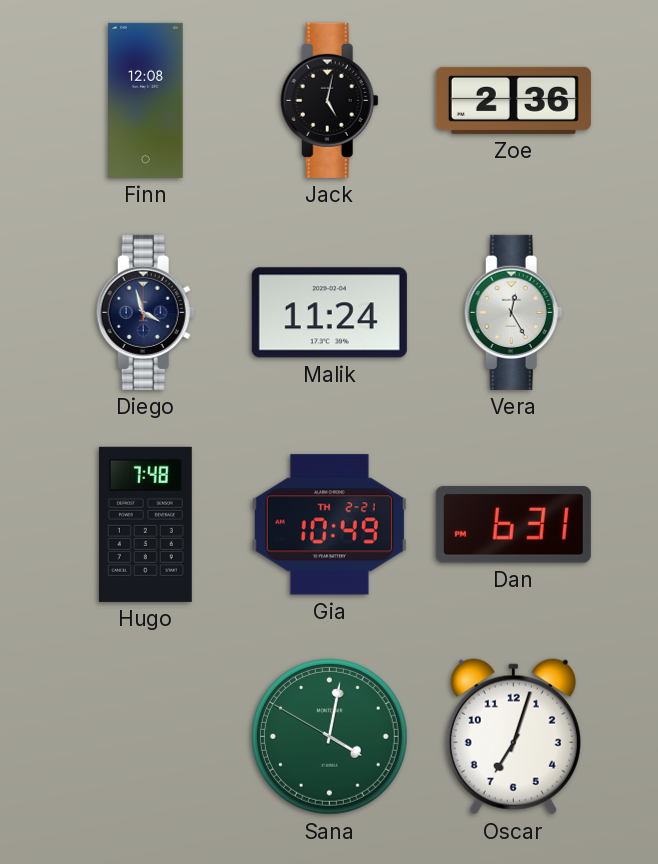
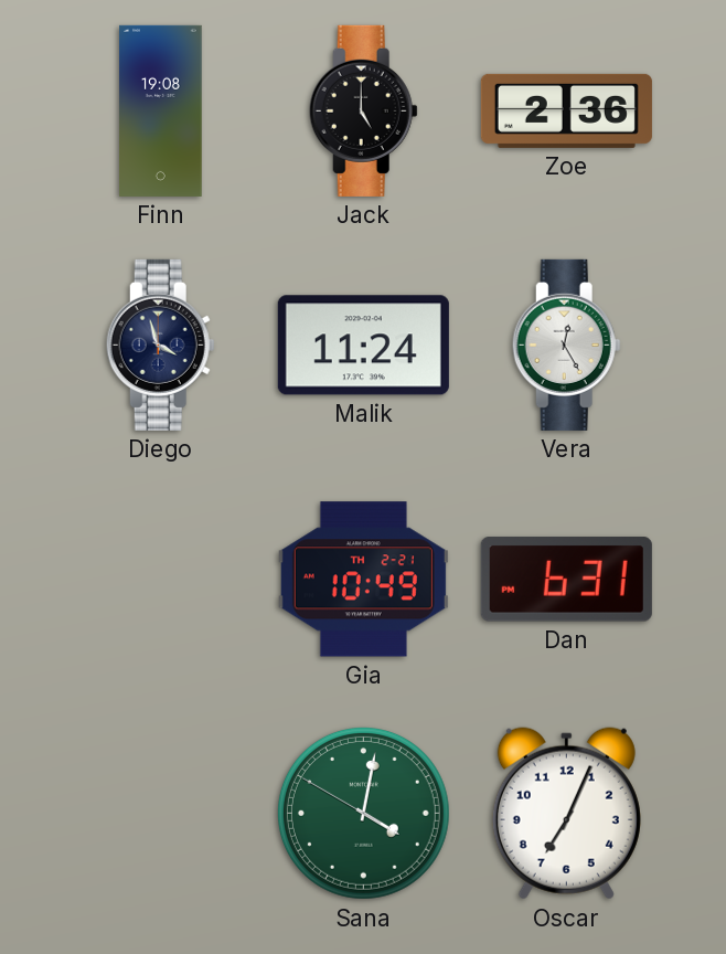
Finn: 12:08 -> 19:08
Jack: 5:02 -> 5:00
Hugo: 7:48 -> none
Oscar: 7:03 -> 7:04
